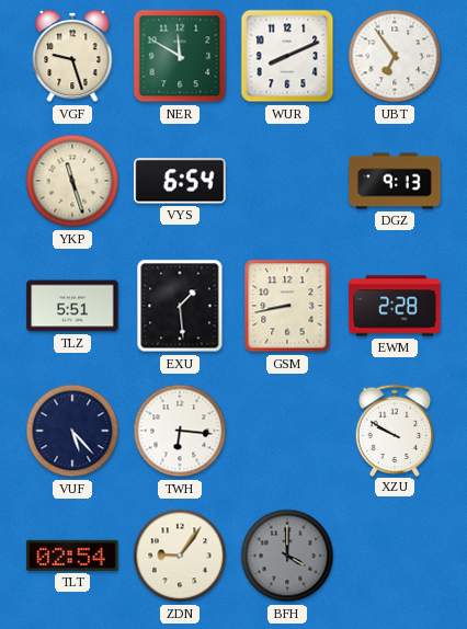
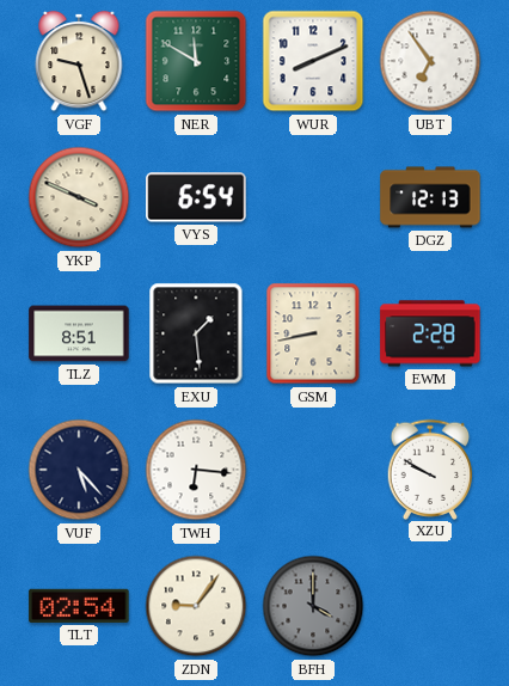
YKP: 11:27 -> 3:49
DGZ: 9:13 -> 12:13
TLZ: 5:51 -> 8:51
